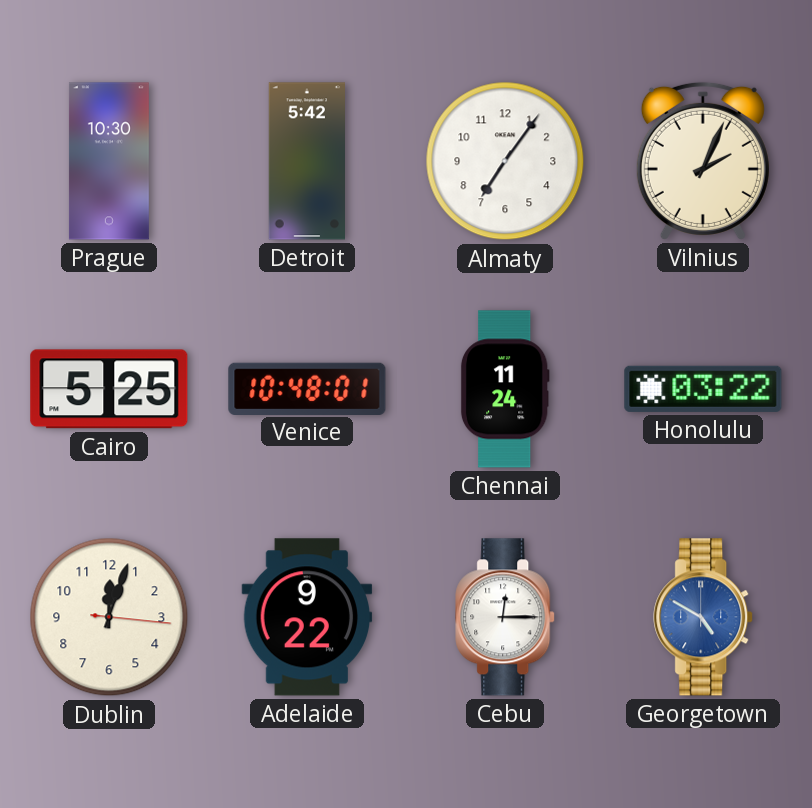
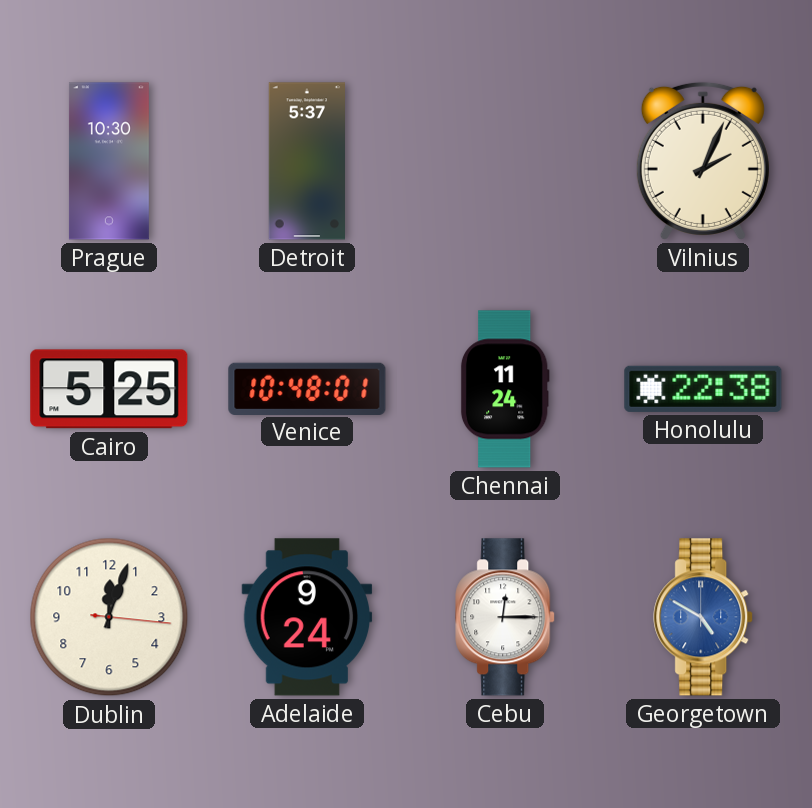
Detroit: 5:42 -> 5:37
Almaty: 7:06 -> none
Honolulu: 03:22 -> 22:38
Adelaide: 9:22 -> 9:24
